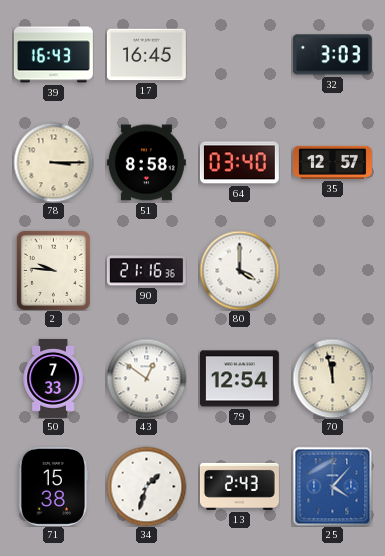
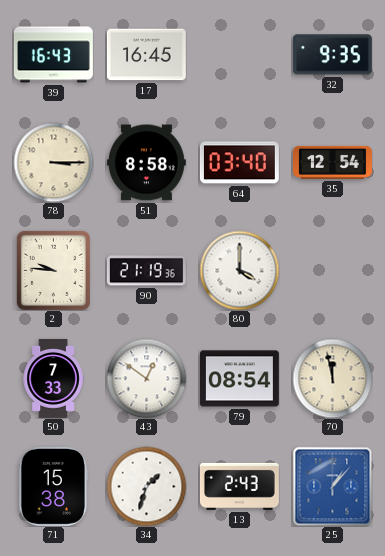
32: 3:03 -> 9:35
35: 12:57 -> 12:54
90: 21:16 -> 21:19
79: 12:54 -> 08:54
25: 4:07 -> 1:07
